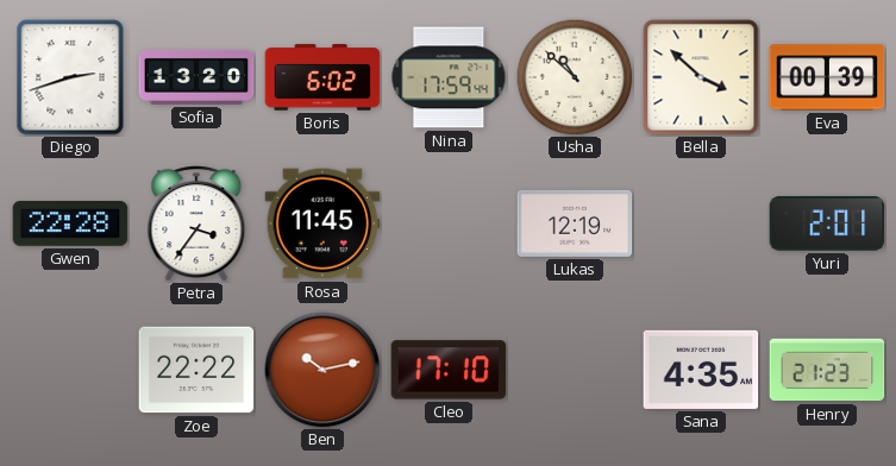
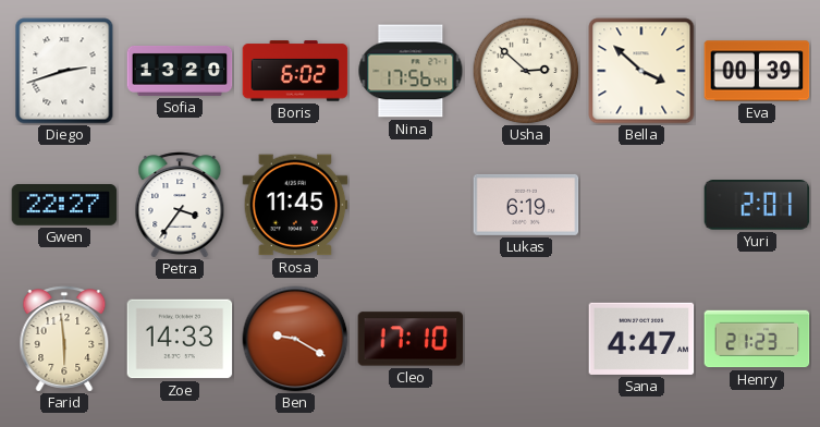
Nina: 17:59 -> 17:56
Usha: 10:52 -> 2:52
Gwen: 22:28 -> 22:27
Lukas: 12:19 -> 6:19
Farid: none -> 5:59
Zoe: 22:22 -> 14:33
Ben: 10:13 -> 9:20
Sana: 4:35 -> 4:47
